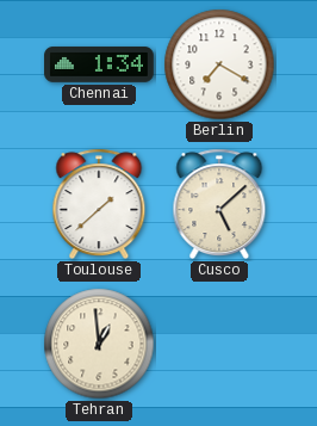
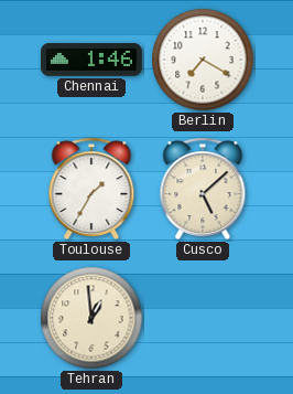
Chennai: 1:34 -> 1:46
Toulouse: 1:38 -> 1:35
